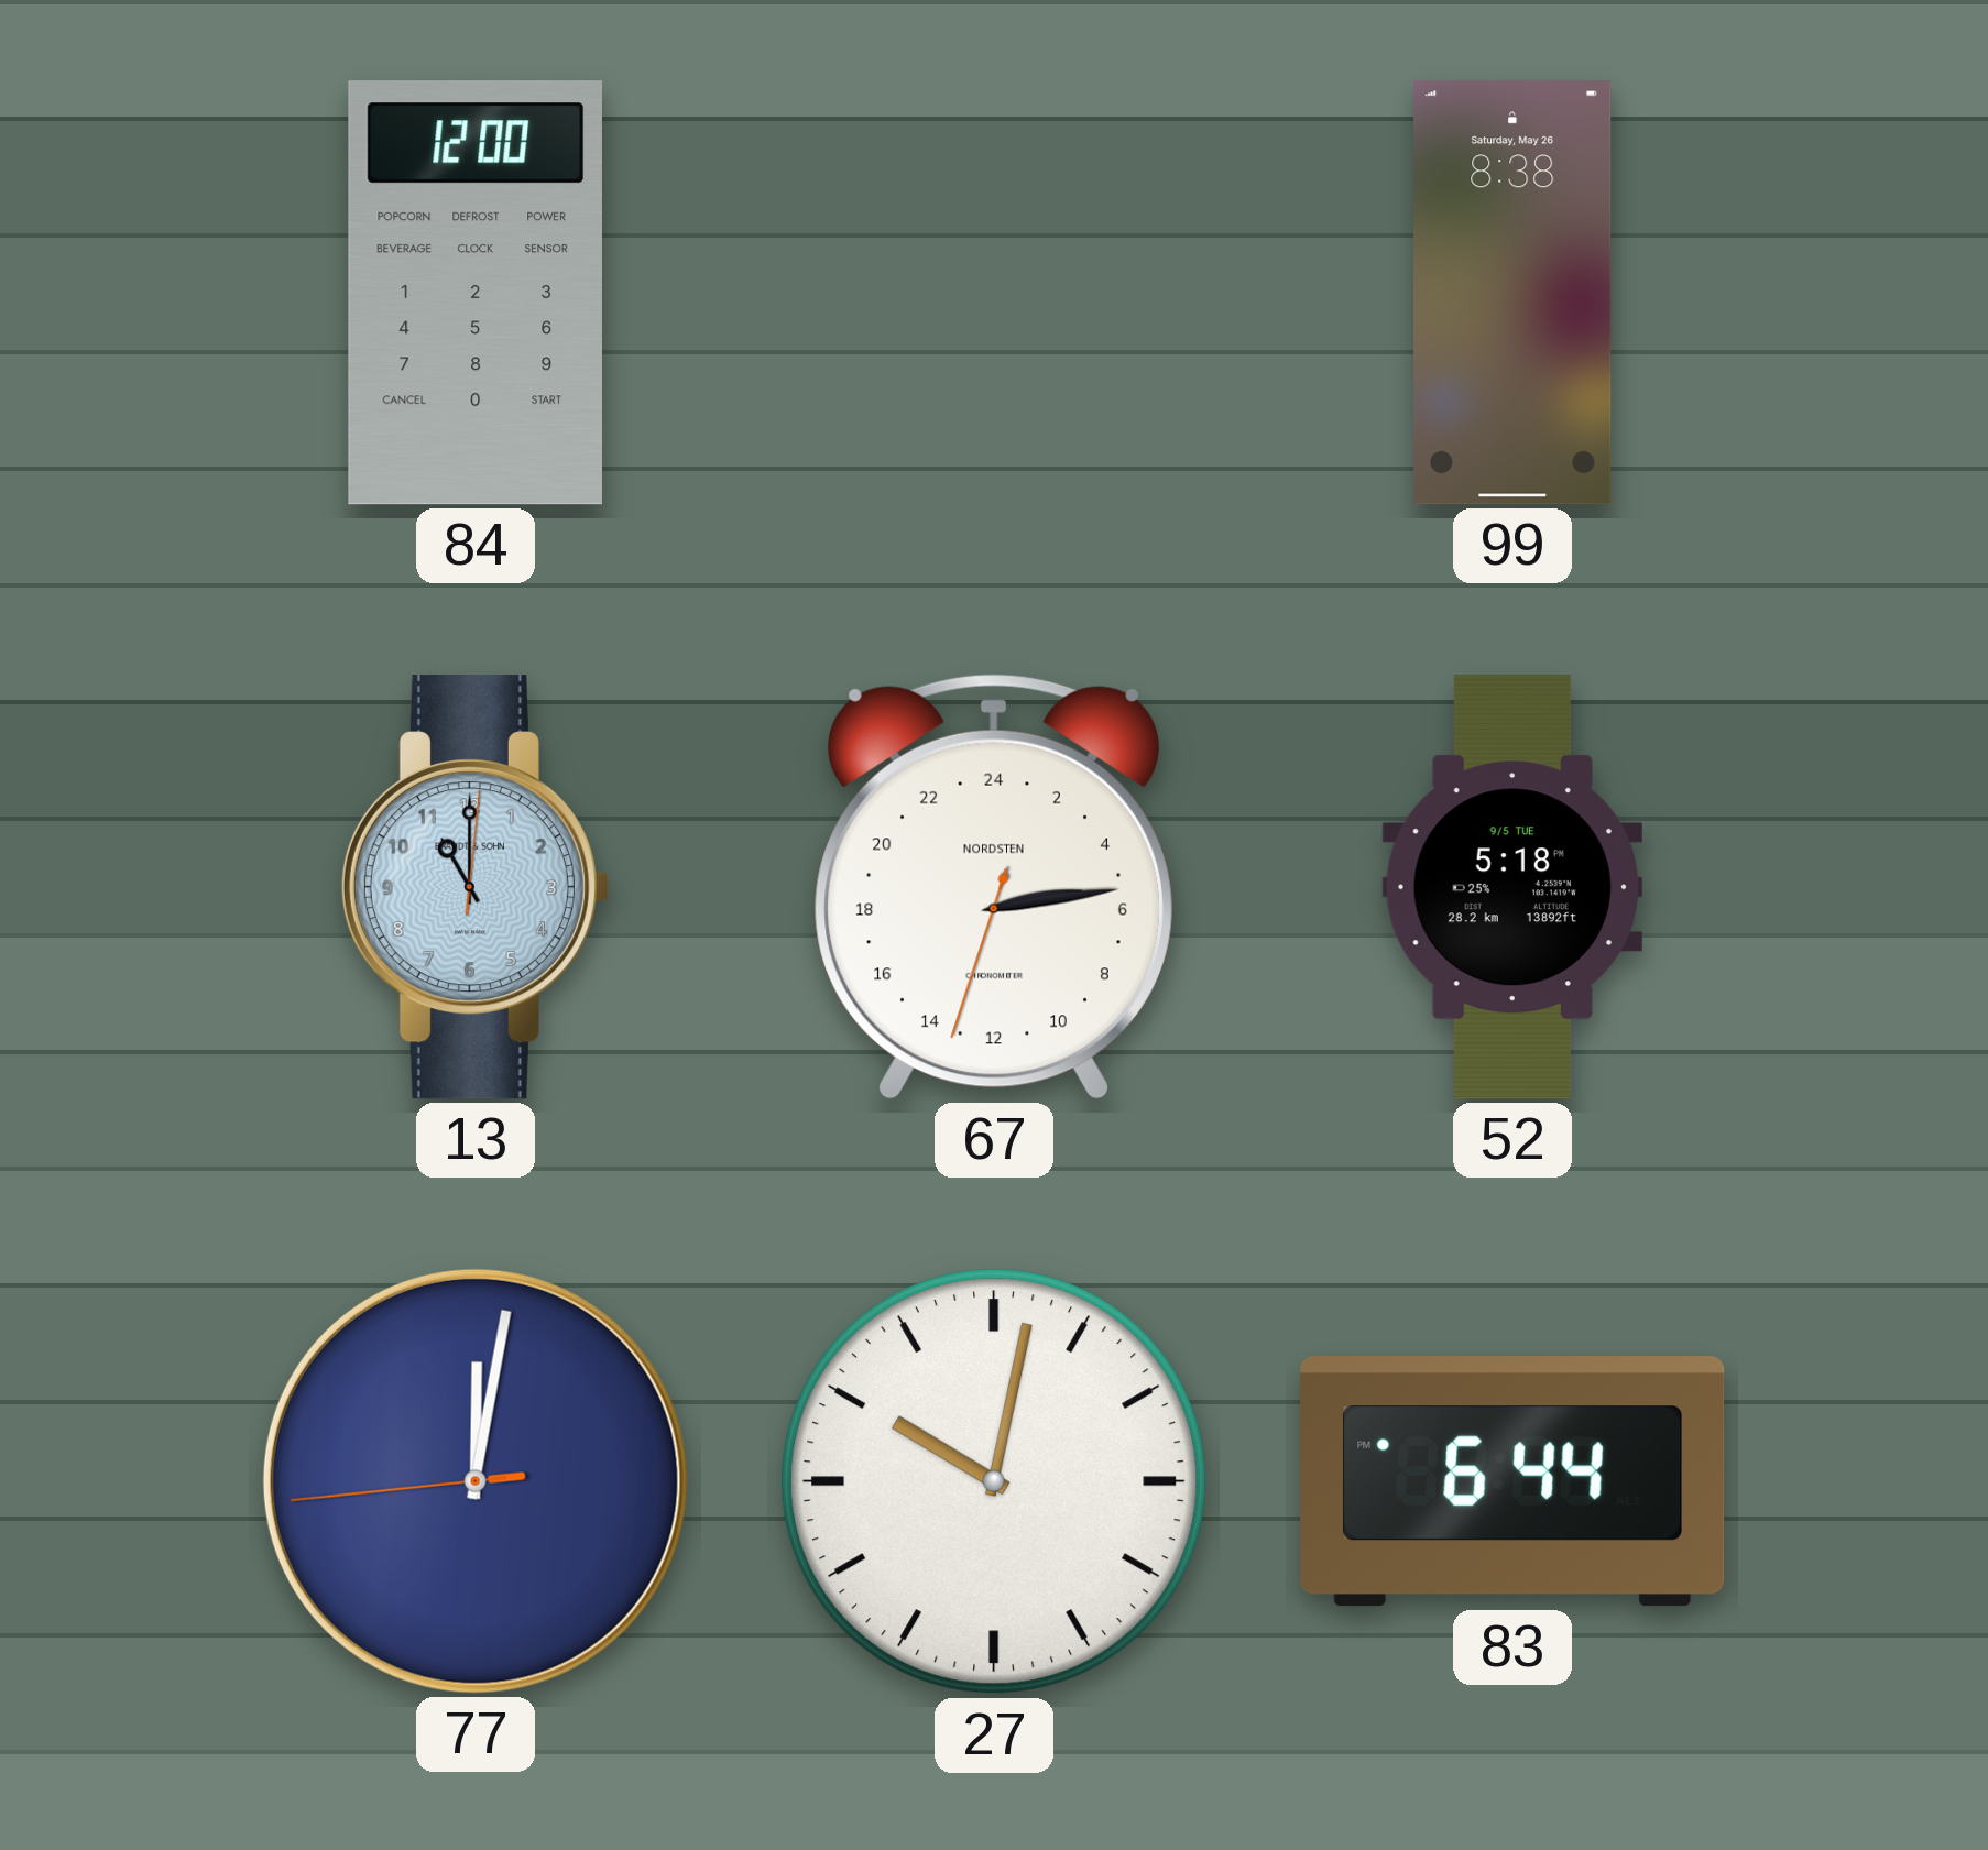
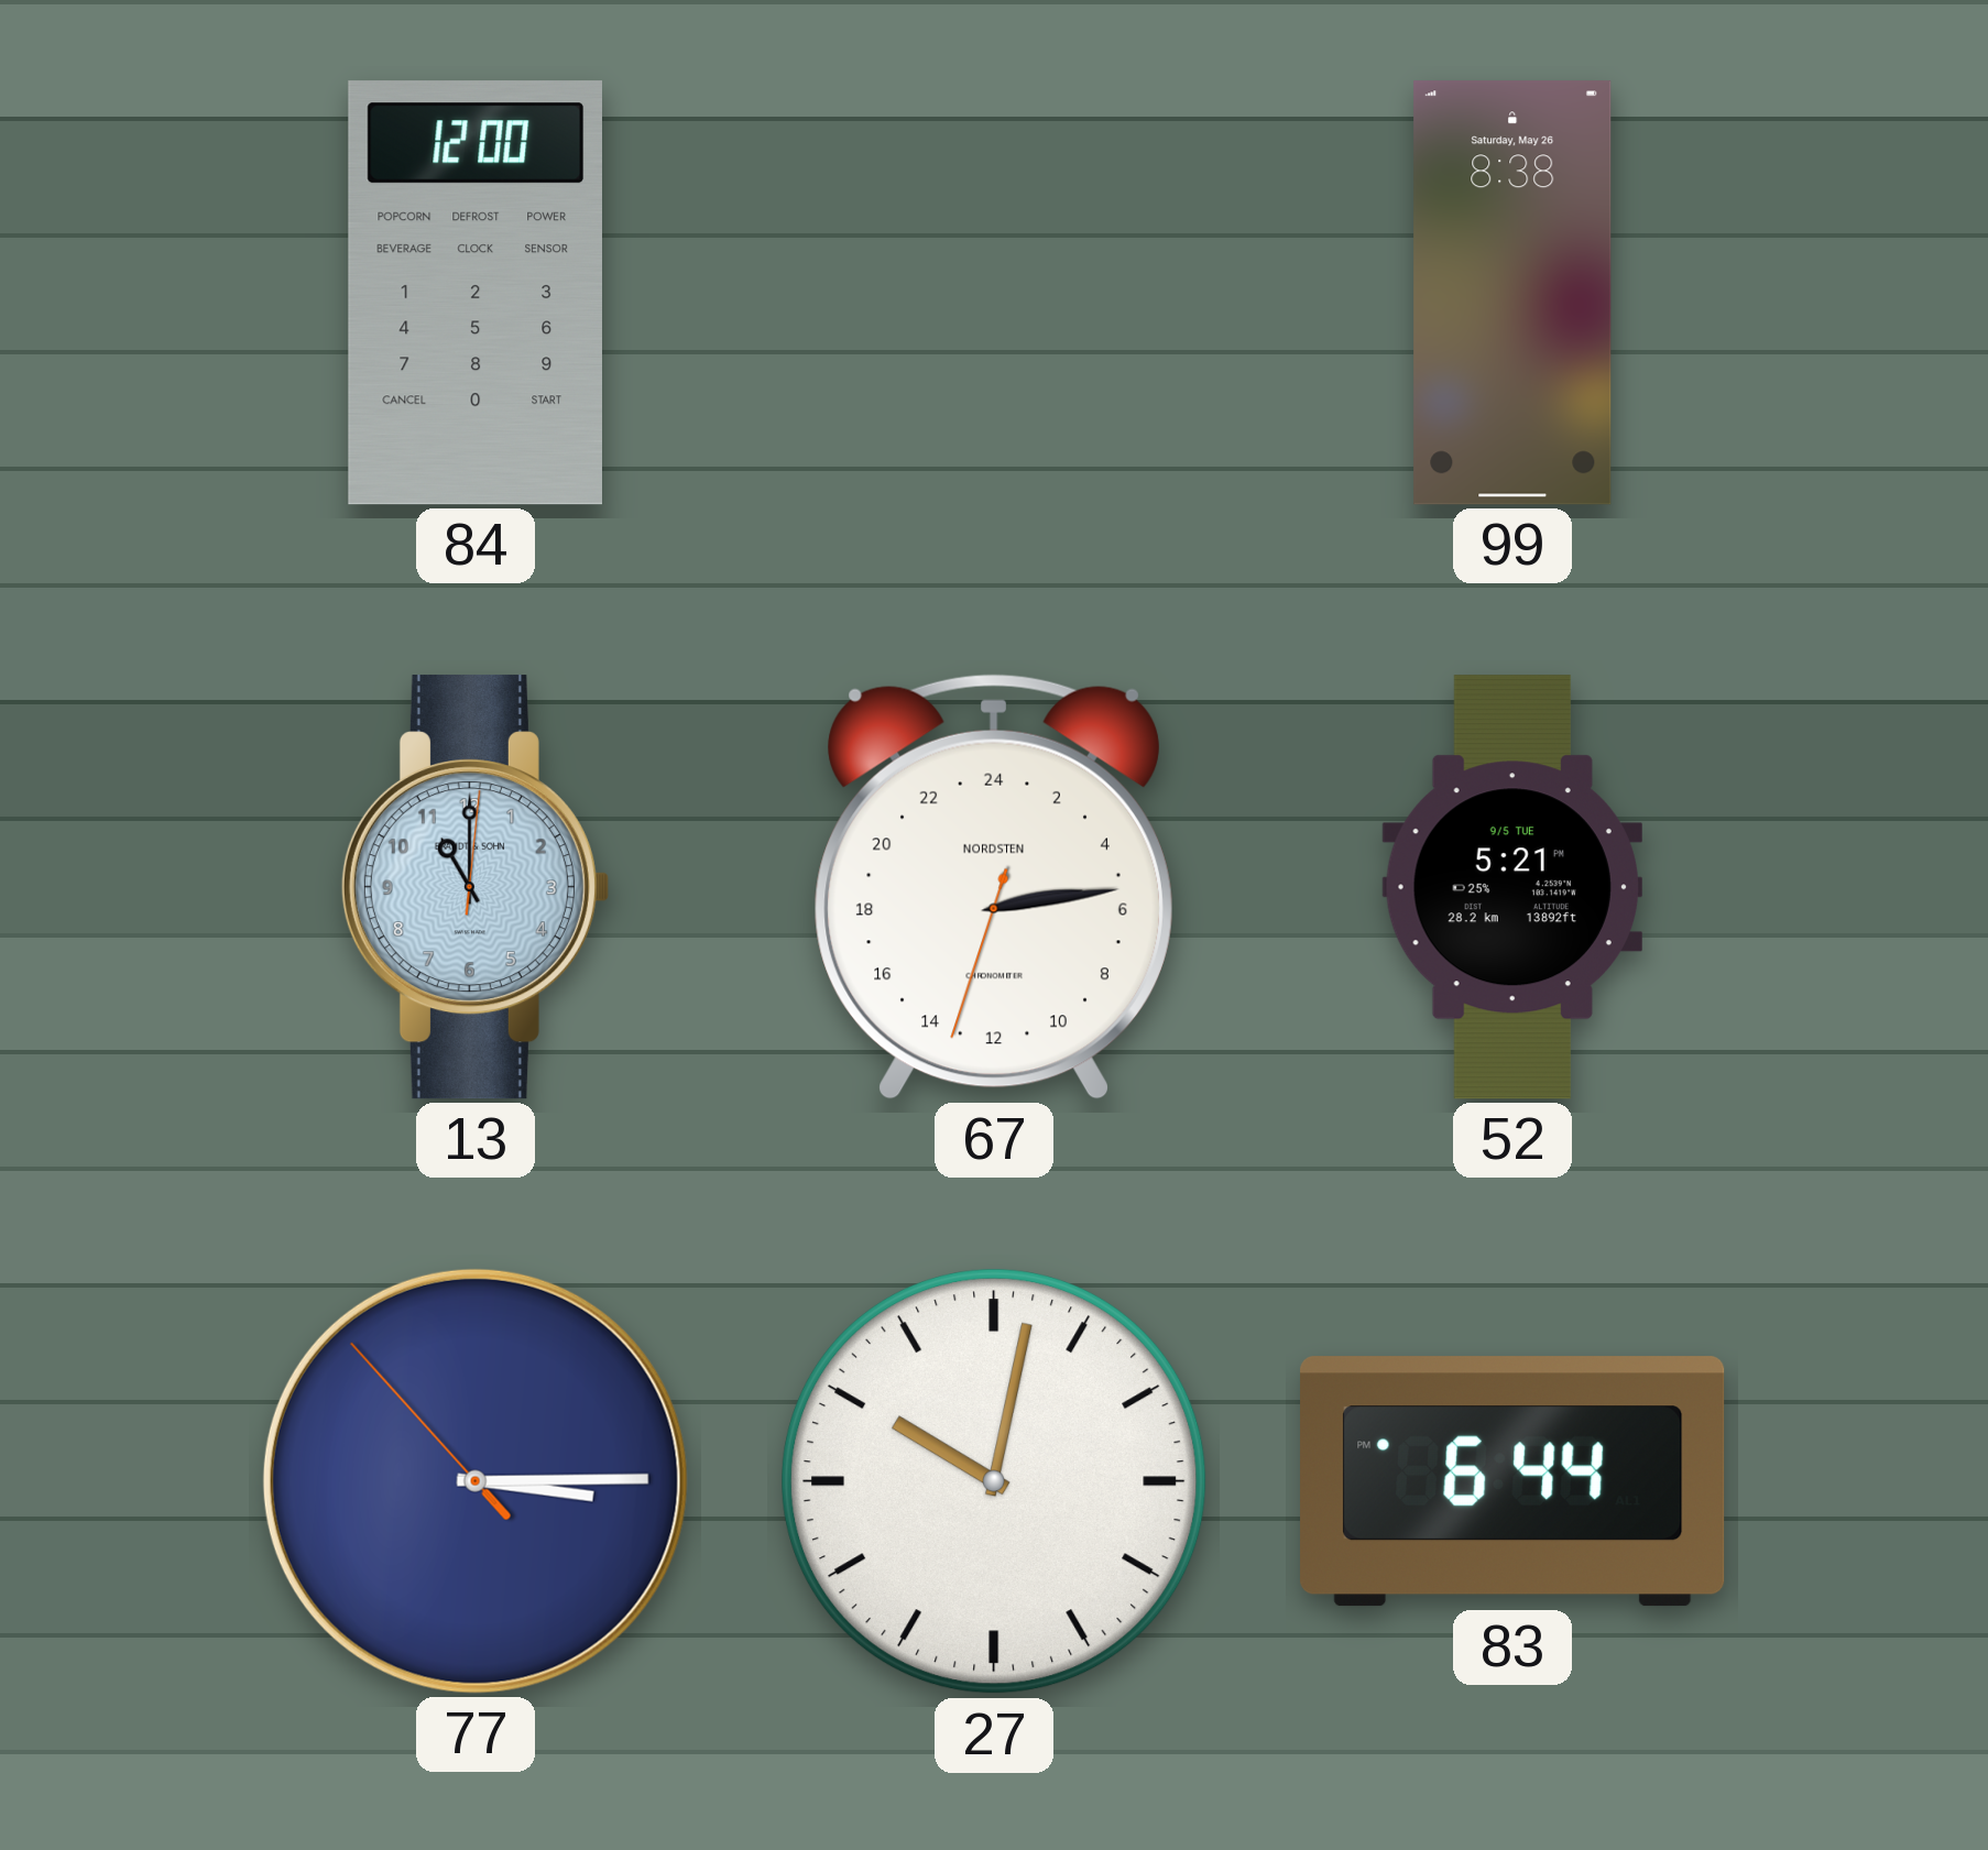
52: 5:18 -> 5:21
77: 12:01 -> 3:14
